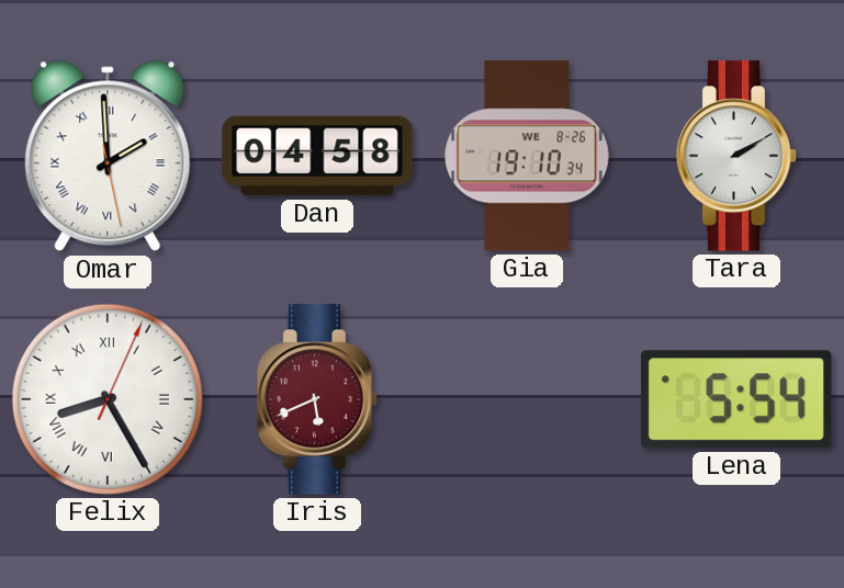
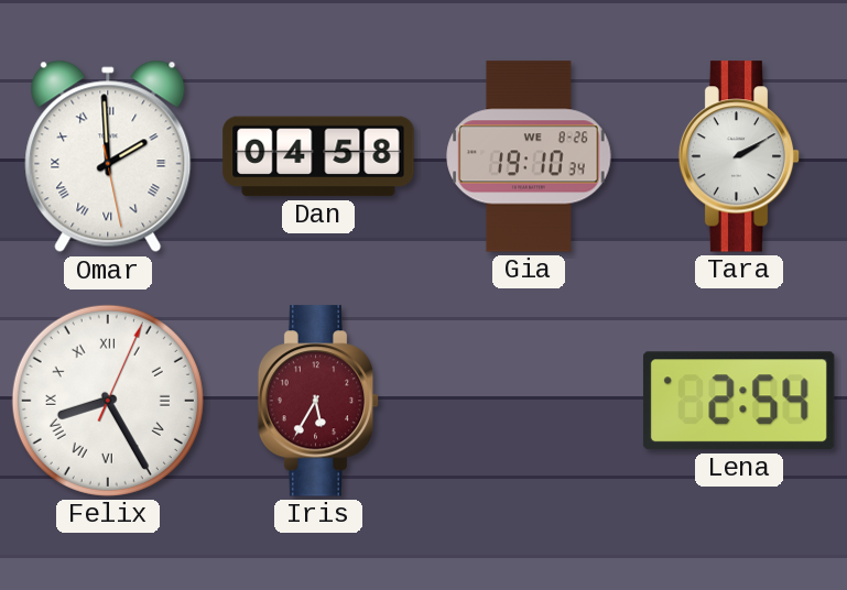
Iris: 5:41 -> 5:35
Lena: 5:54 -> 2:54
